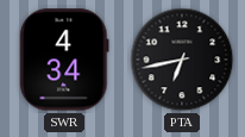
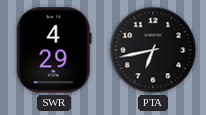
SWR: 4:34 -> 4:29
